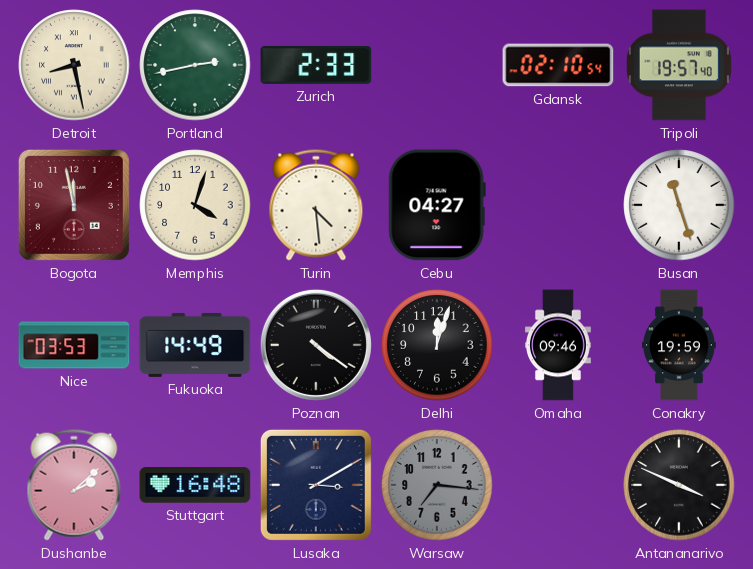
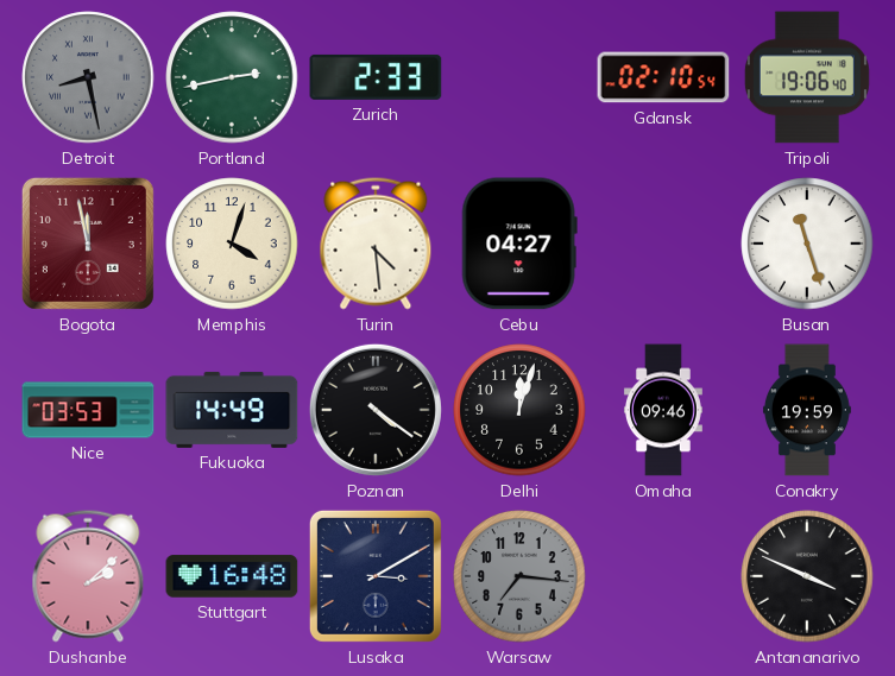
Detroit dial: cream -> grey
Tripoli: 19:57 -> 19:06
